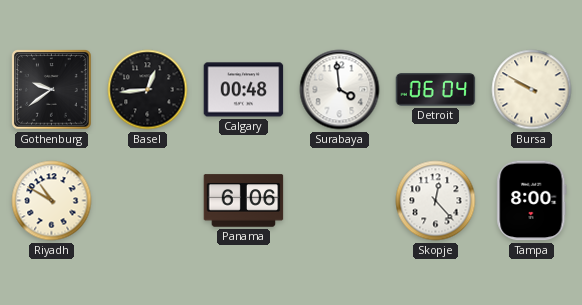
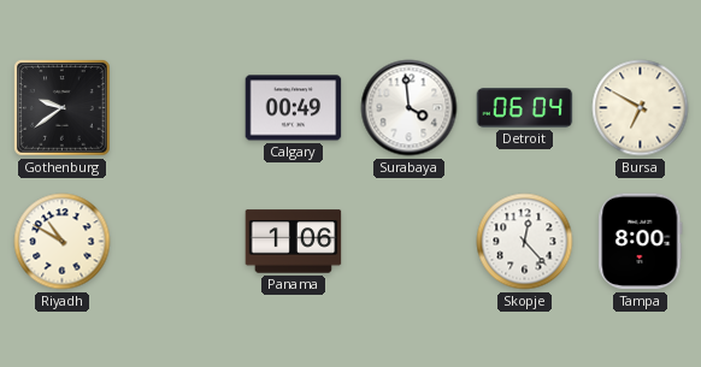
Basel: 12:44 -> none
Calgary: 00:48 -> 00:49
Bursa: 9:50 -> 6:50
Panama: 6:06 -> 1:06
